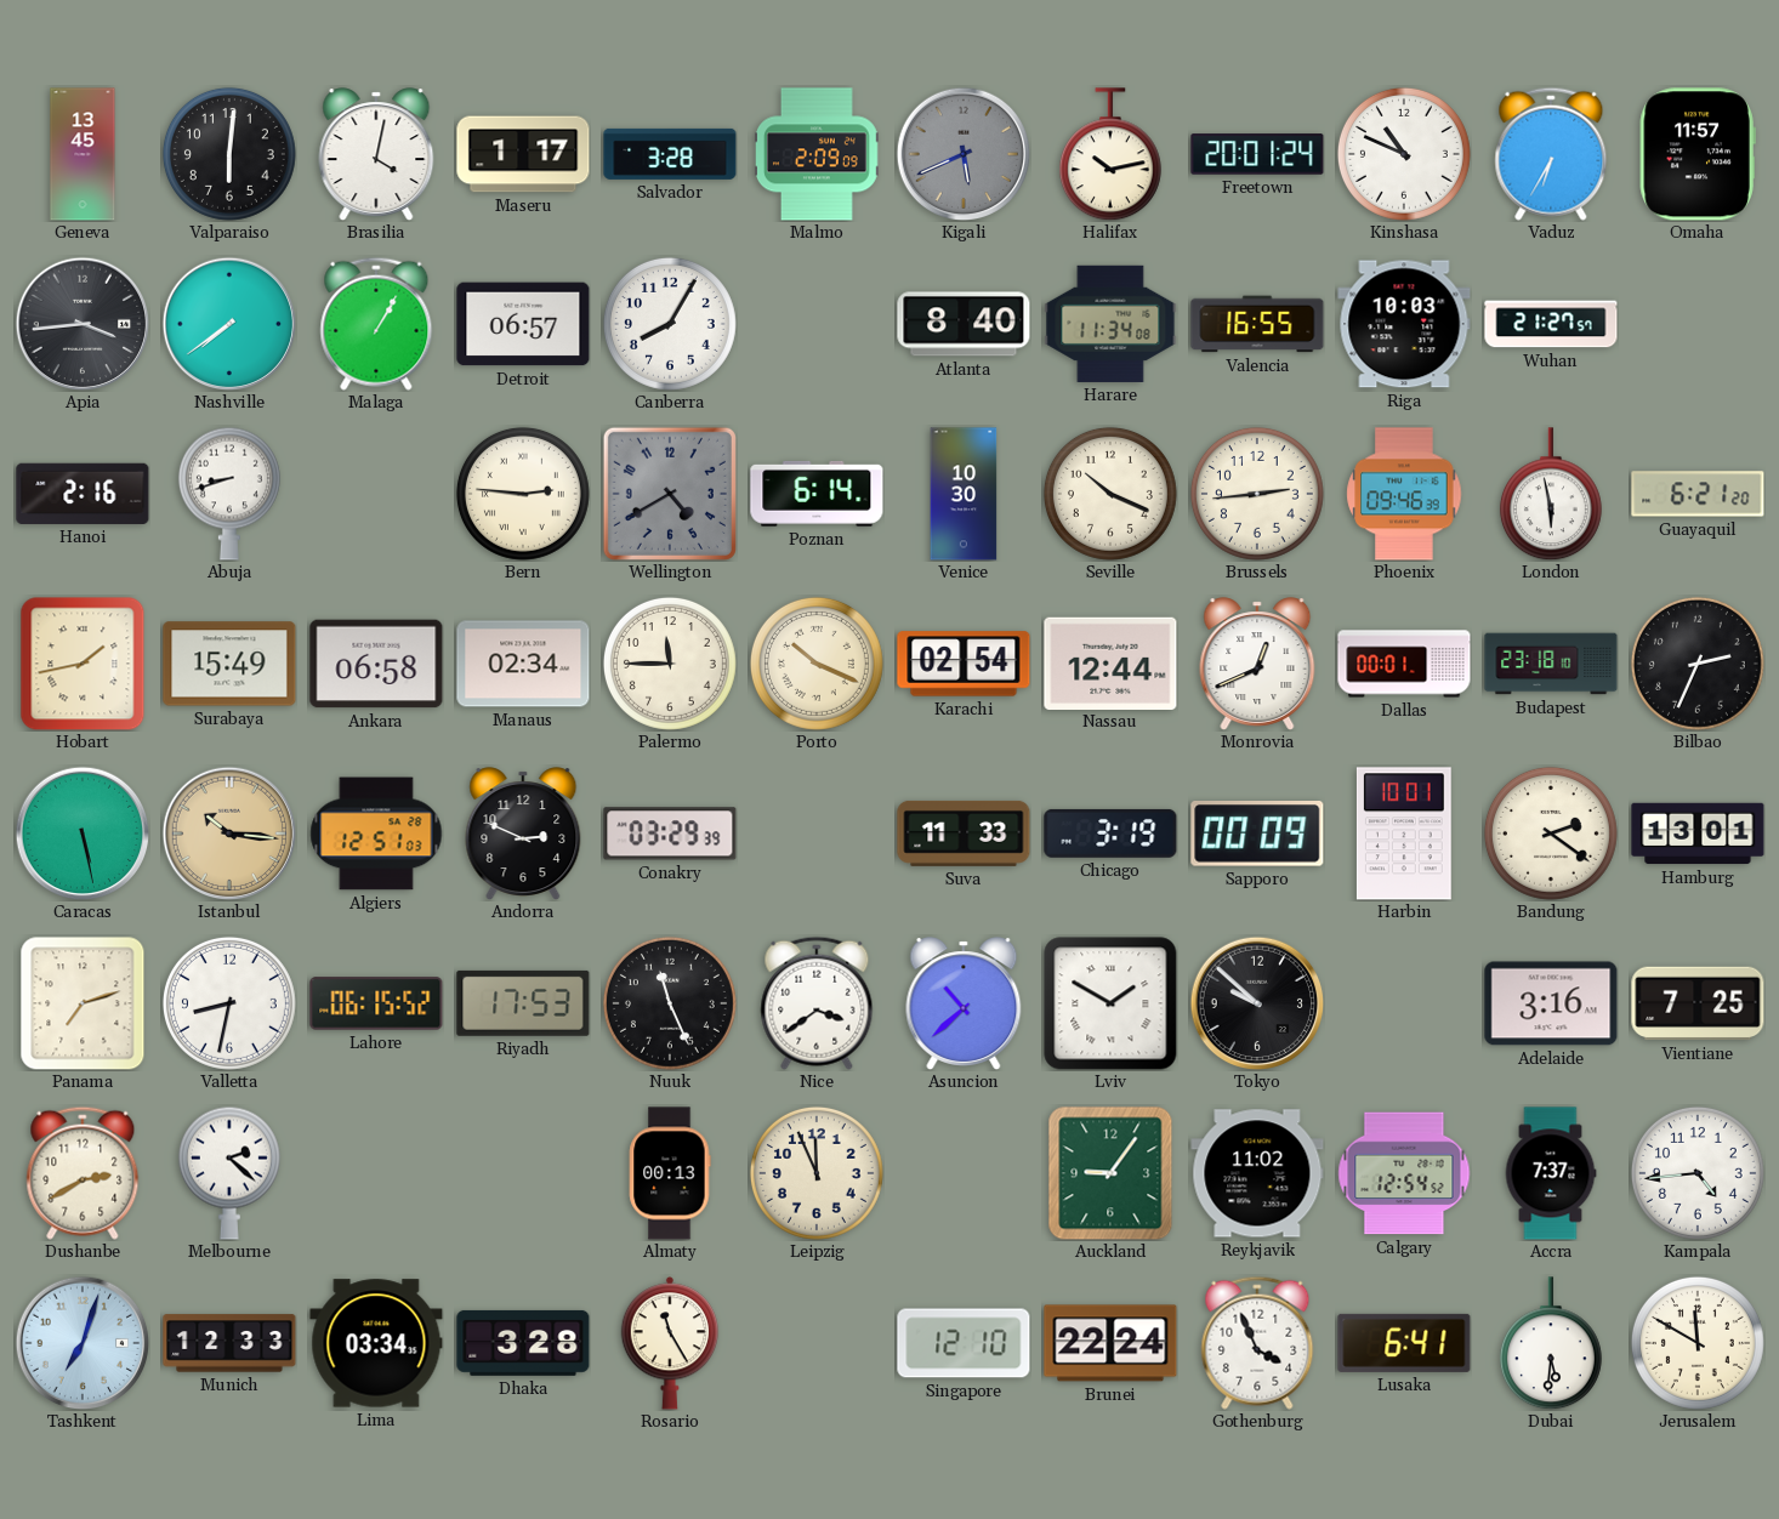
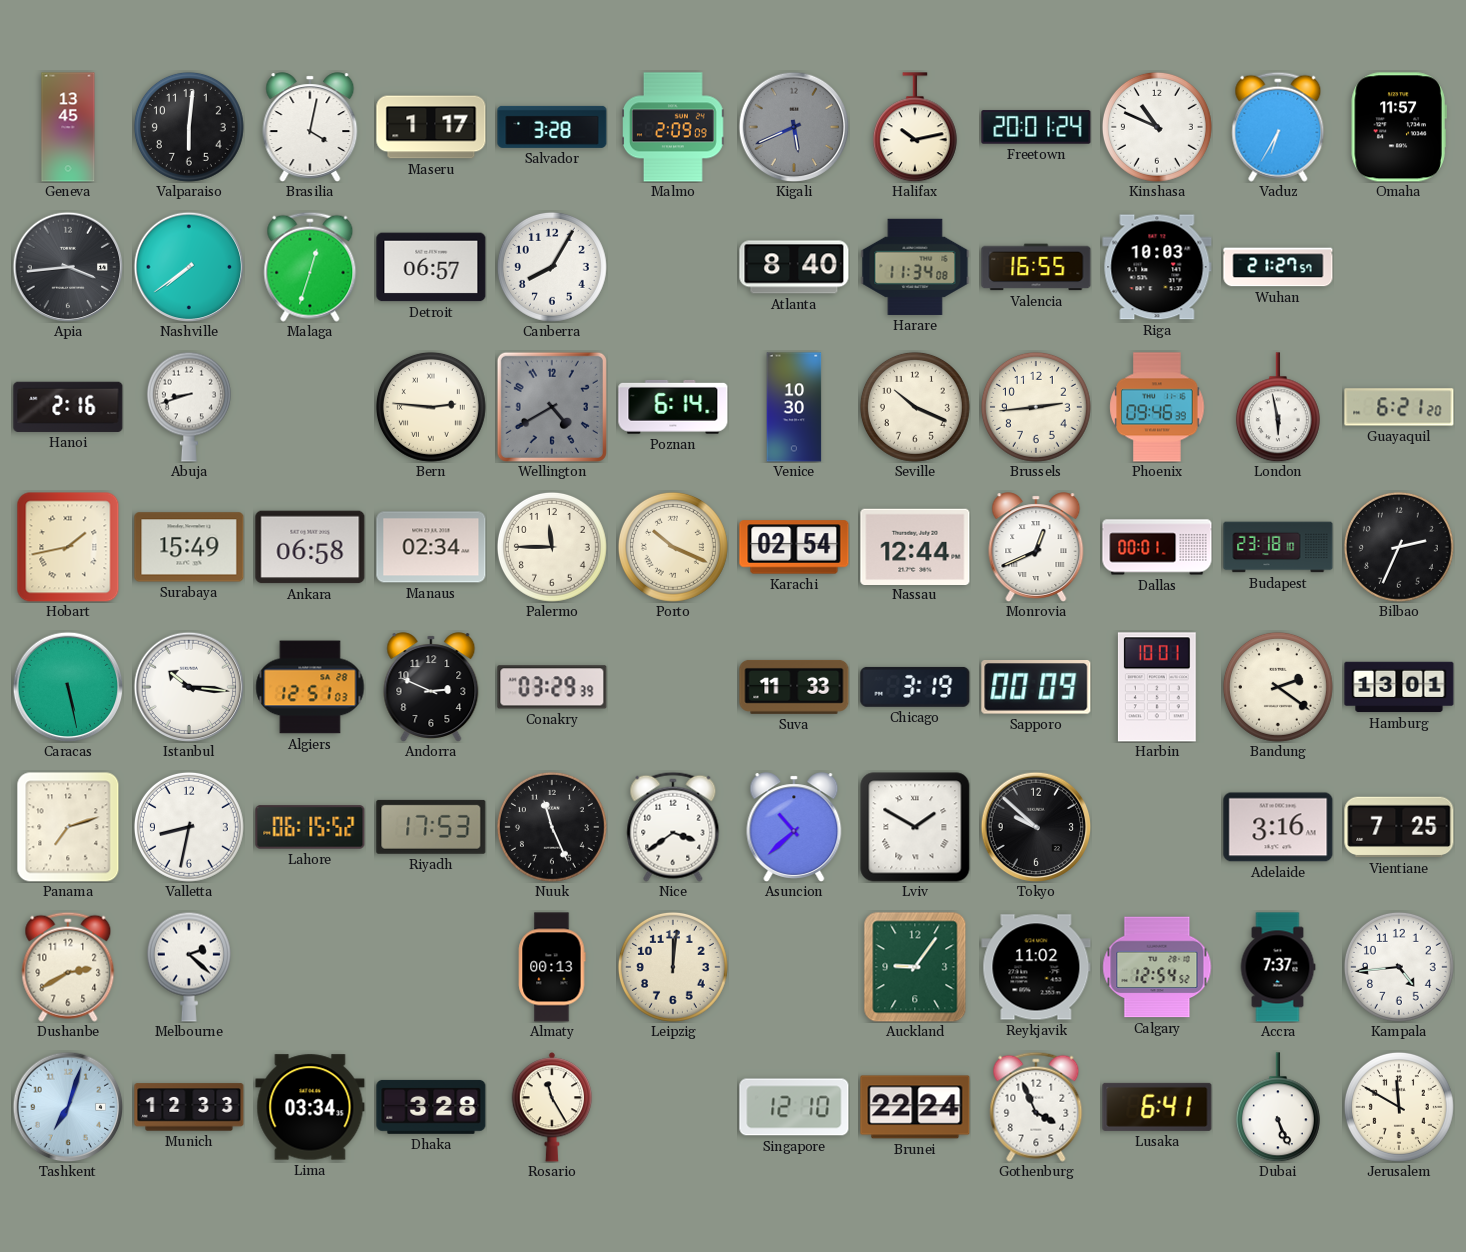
Malaga: 1:05 -> 12:33
Istanbul dial: champagne -> white
Leipzig: 11:56 -> 12:01
Dubai: 5:31 -> 5:26
